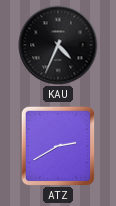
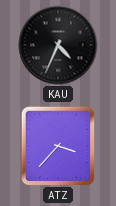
ATZ: 2:40 -> 3:37
